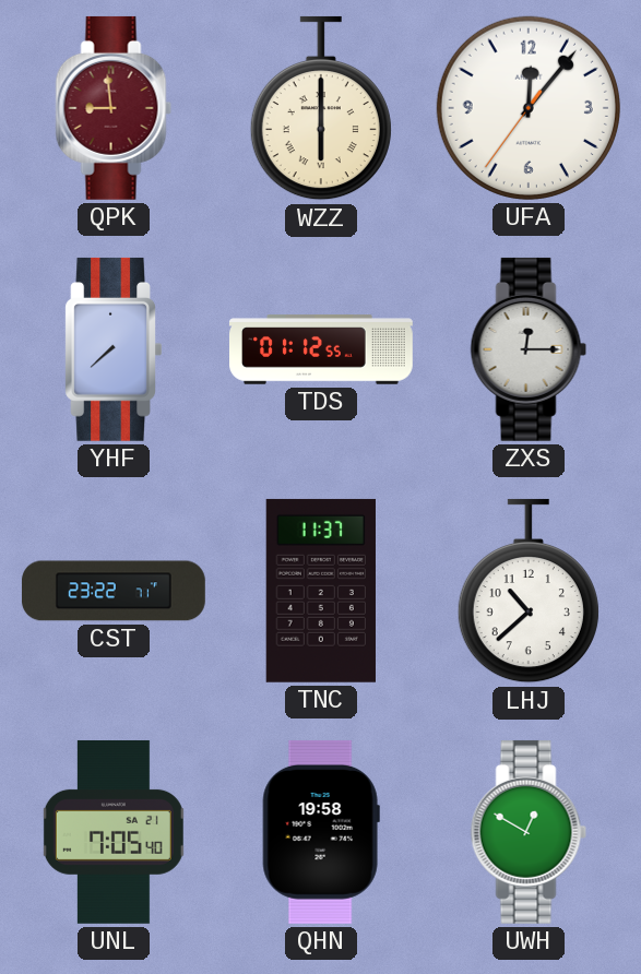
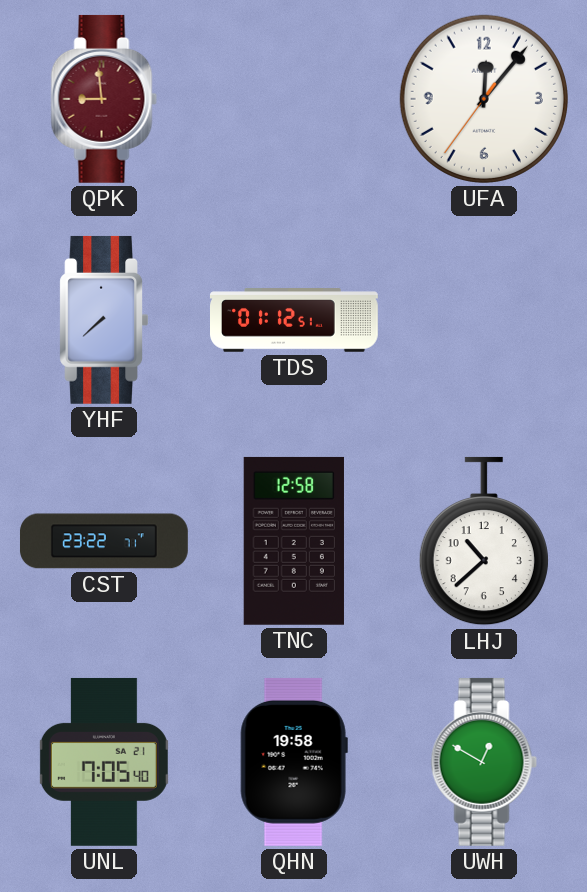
WZZ: 6:00 -> none
TDS: 01:12:55 -> 01:12:51
ZXS: 12:15 -> none
TNC: 11:37 -> 12:58
